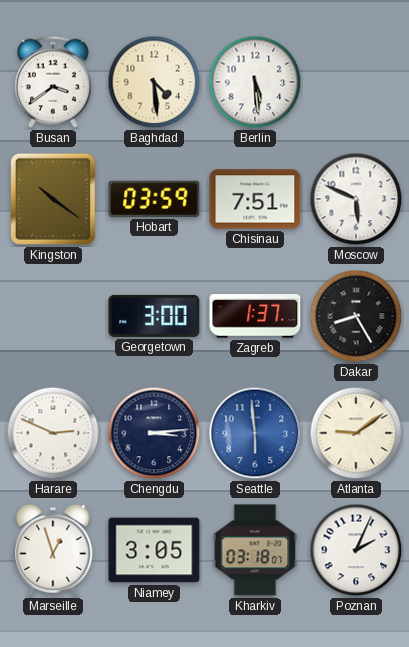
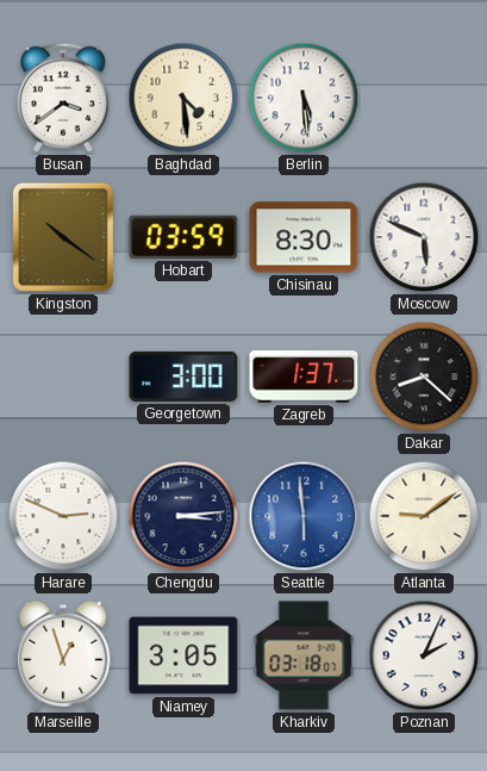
Chisinau: 7:51 -> 8:30
Dakar: 8:25 -> 8:22
